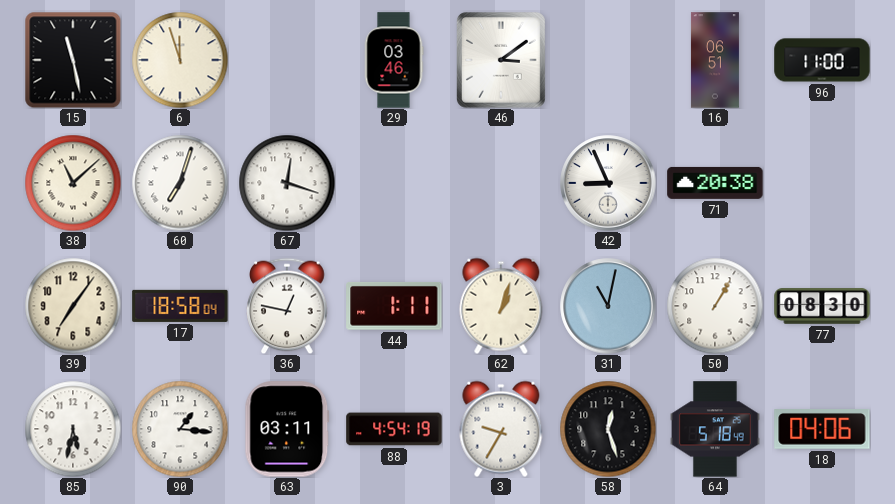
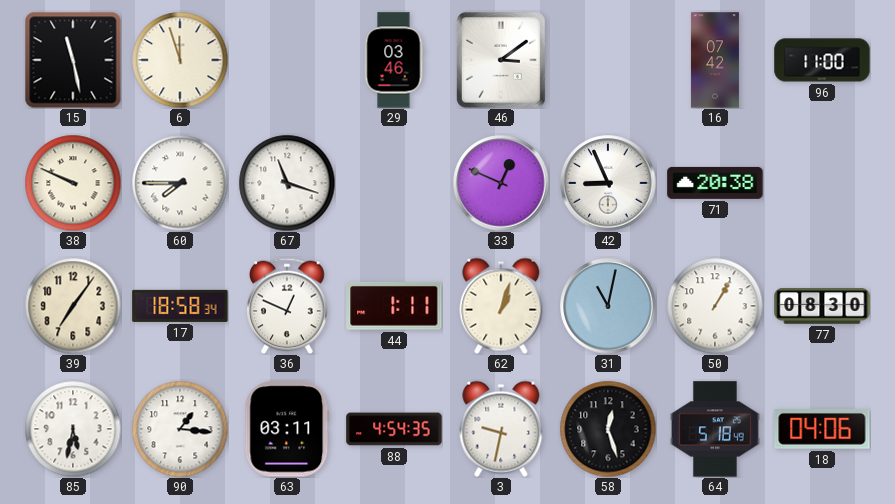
16: 06:51 -> 07:42
38: 11:08 -> 9:49
60: 7:03 -> 7:45
67: 12:18 -> 11:18
33: none -> 12:49
17: 18:58:04 -> 18:58:34
36: 12:47 -> 12:49
88: 4:54:19 -> 4:54:35
3: 9:35 -> 9:32
